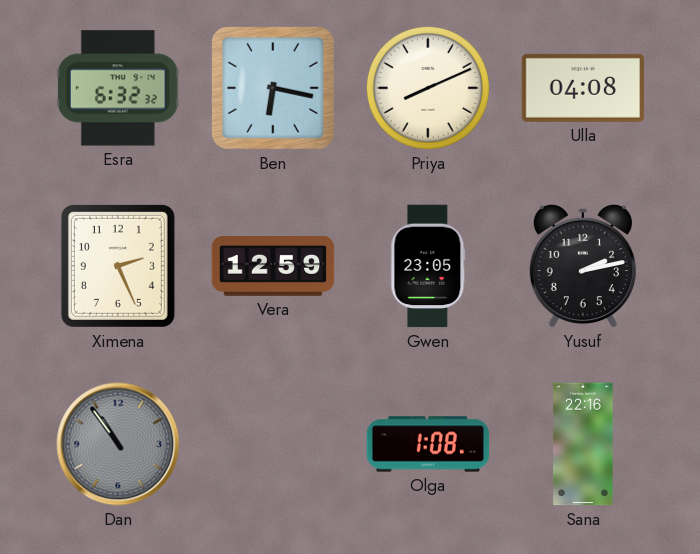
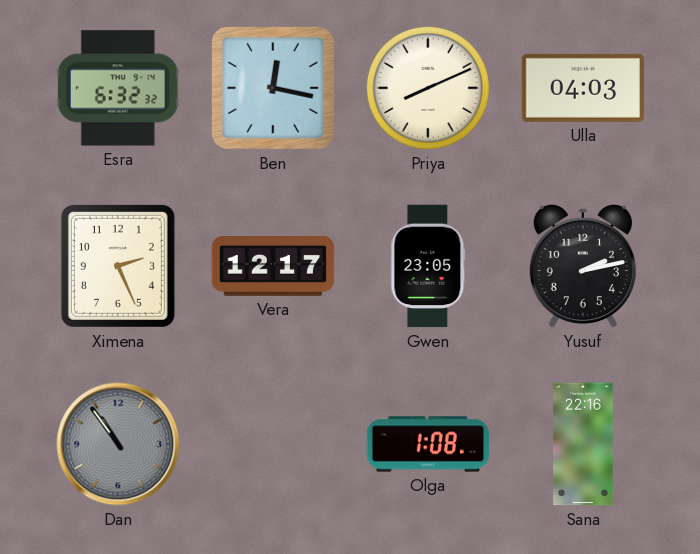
Ben: 6:17 -> 12:17
Ulla: 04:08 -> 04:03
Vera: 12:59 -> 12:17
